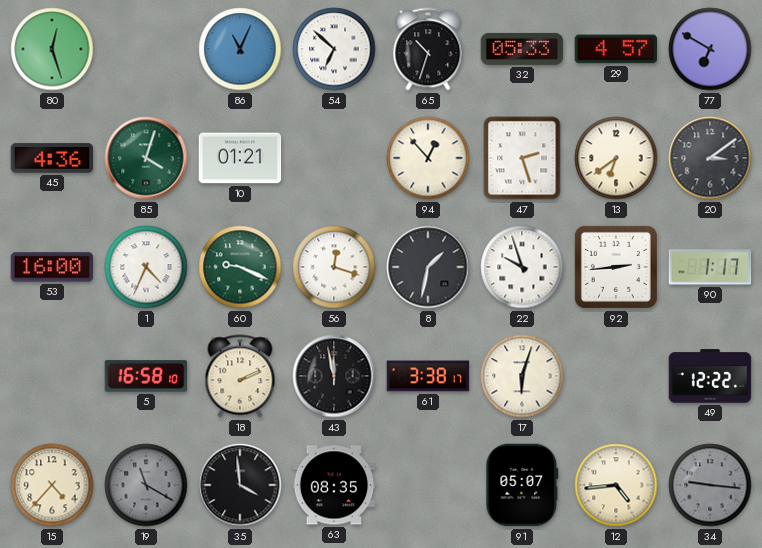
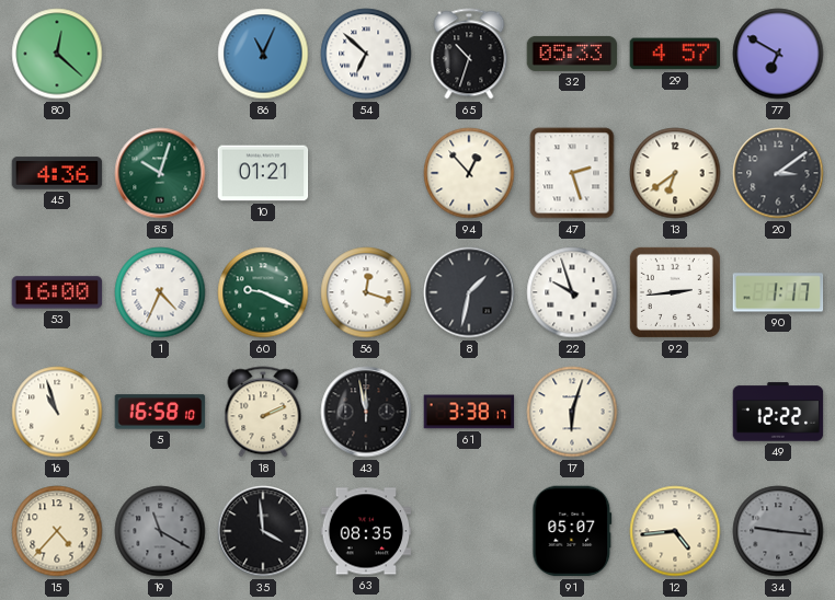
80: 12:27 -> 12:22
85: 4:03 -> 10:03
16: none -> 10:57
